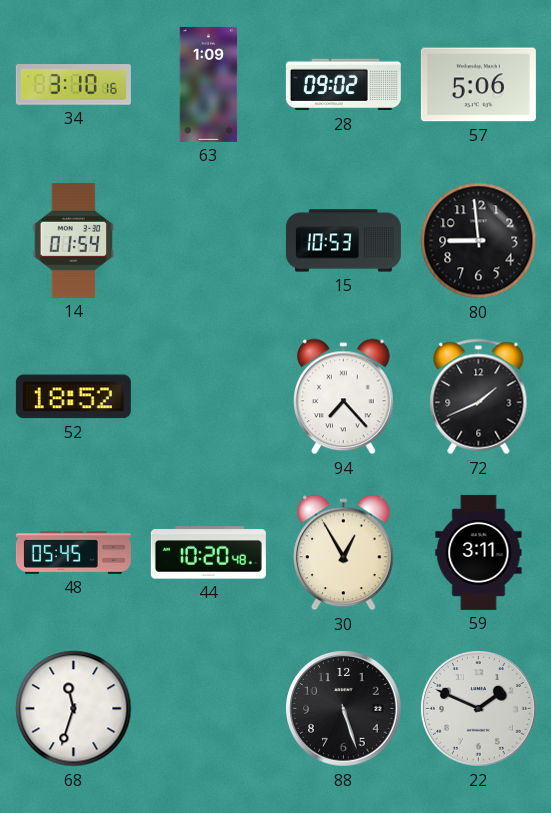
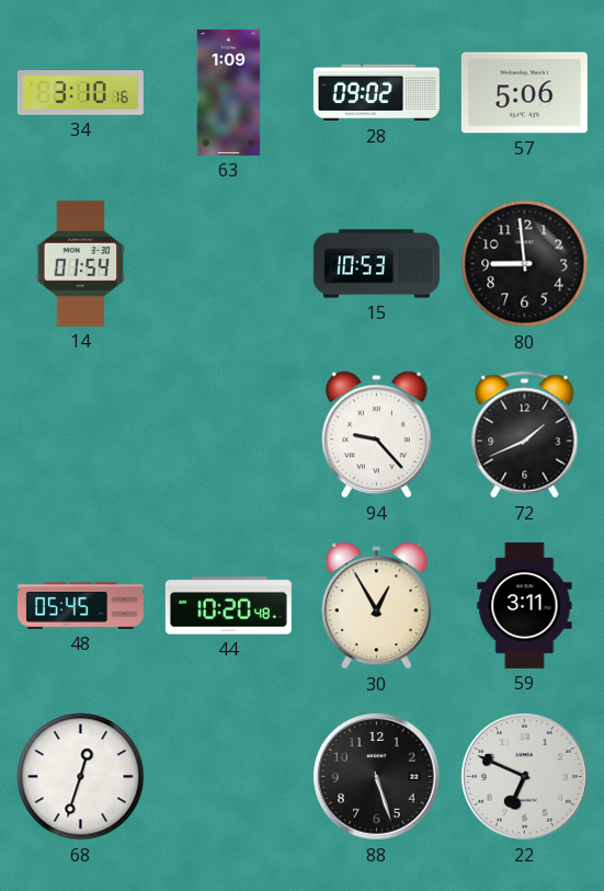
52: 18:52 -> none
94: 7:23 -> 9:23
68: 11:33 -> 12:33
22: 1:49 -> 6:49
